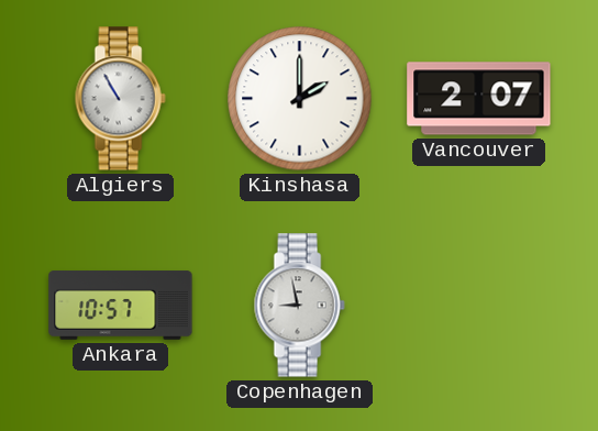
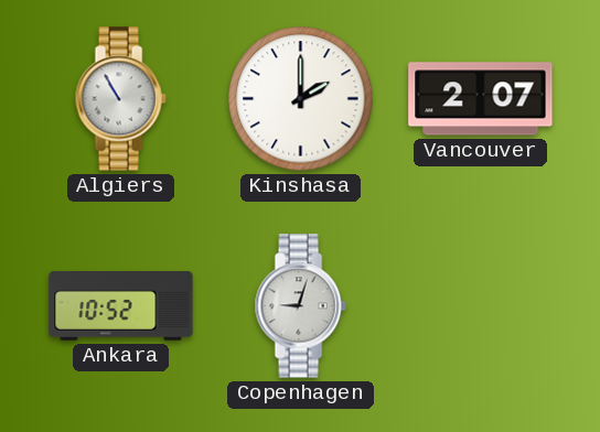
Ankara: 10:57 -> 10:52
Copenhagen: 8:58 -> 9:03
